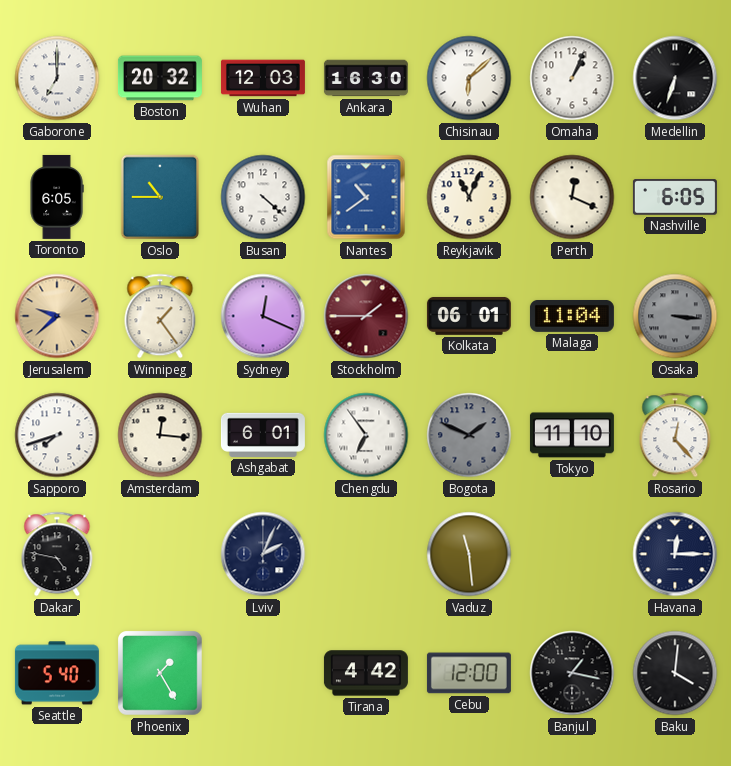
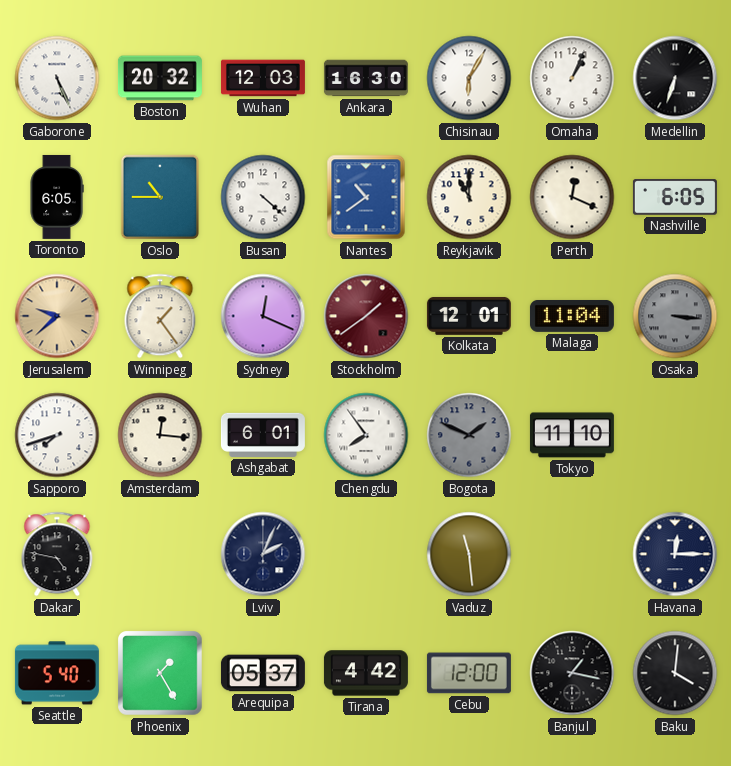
Gaborone: 7:00 -> 5:26
Chisinau: 6:08 -> 6:05
Reykjavik: 11:04 -> 11:00
Stockholm: 1:45 -> 1:39
Kolkata: 06:01 -> 12:01
Chengdu: 6:54 -> 7:54
Rosario: 12:23 -> none
Arequipa: none -> 05:37
